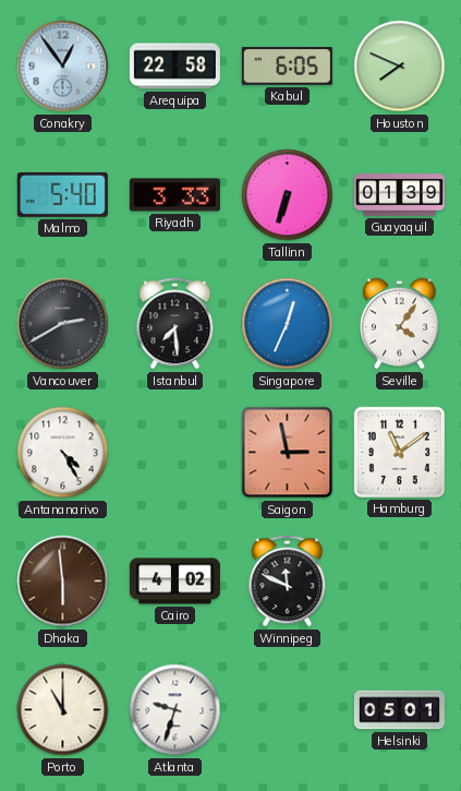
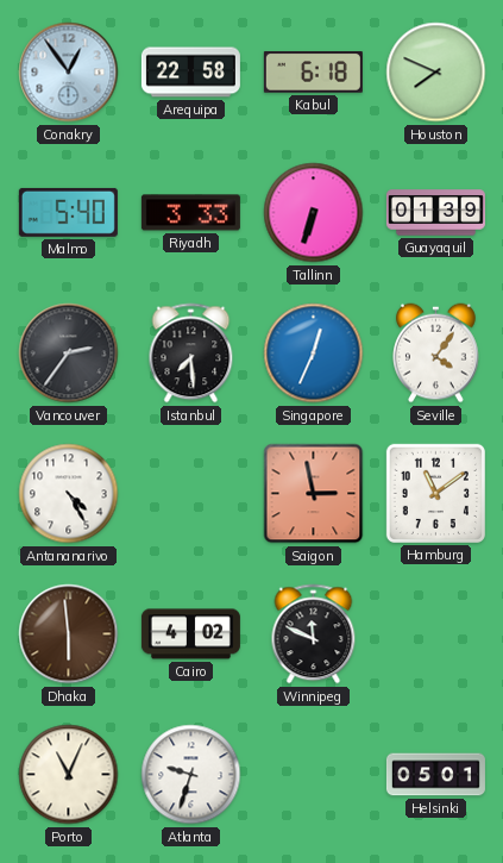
Kabul: 6:05 -> 6:18
Vancouver: 2:40 -> 2:36
Porto: 11:00 -> 11:04
